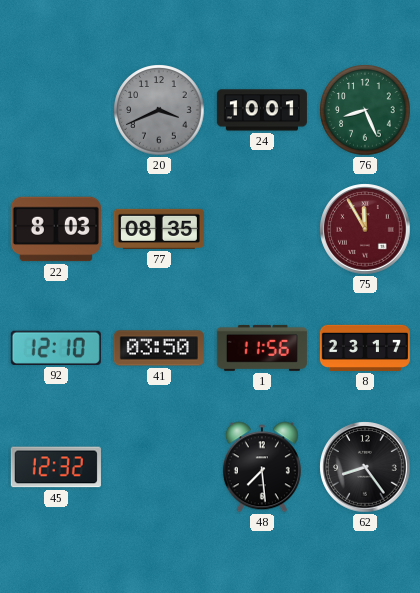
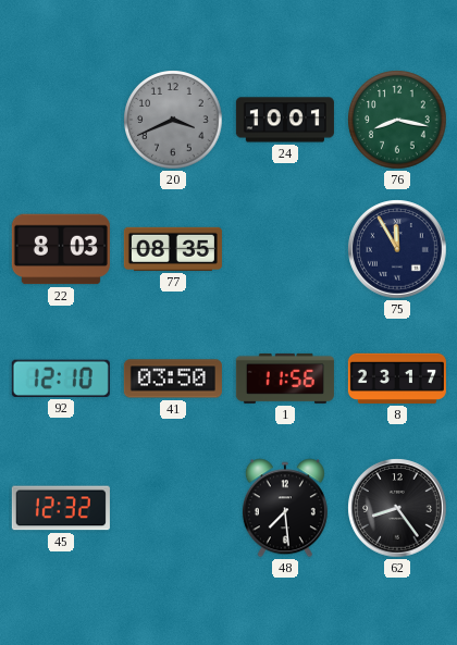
76: 8:26 -> 8:17
75 dial: burgundy -> navy
